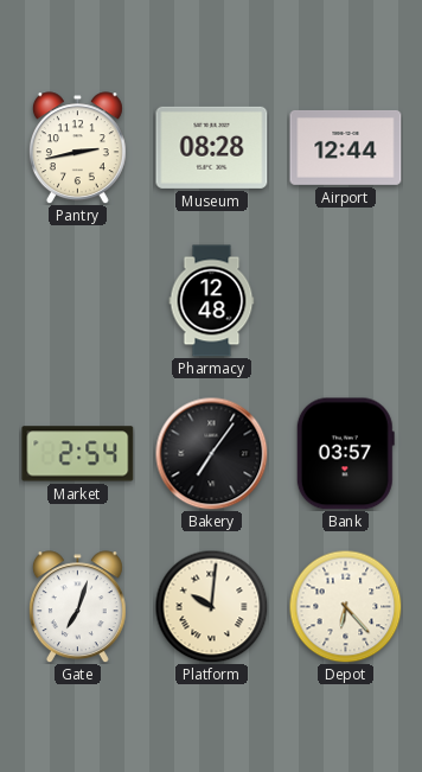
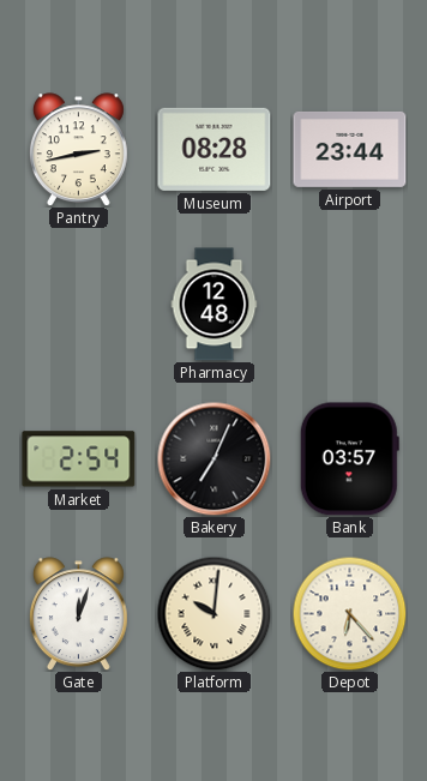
Airport: 12:44 -> 23:44
Bakery: 7:06 -> 7:04
Gate: 7:03 -> 12:03
